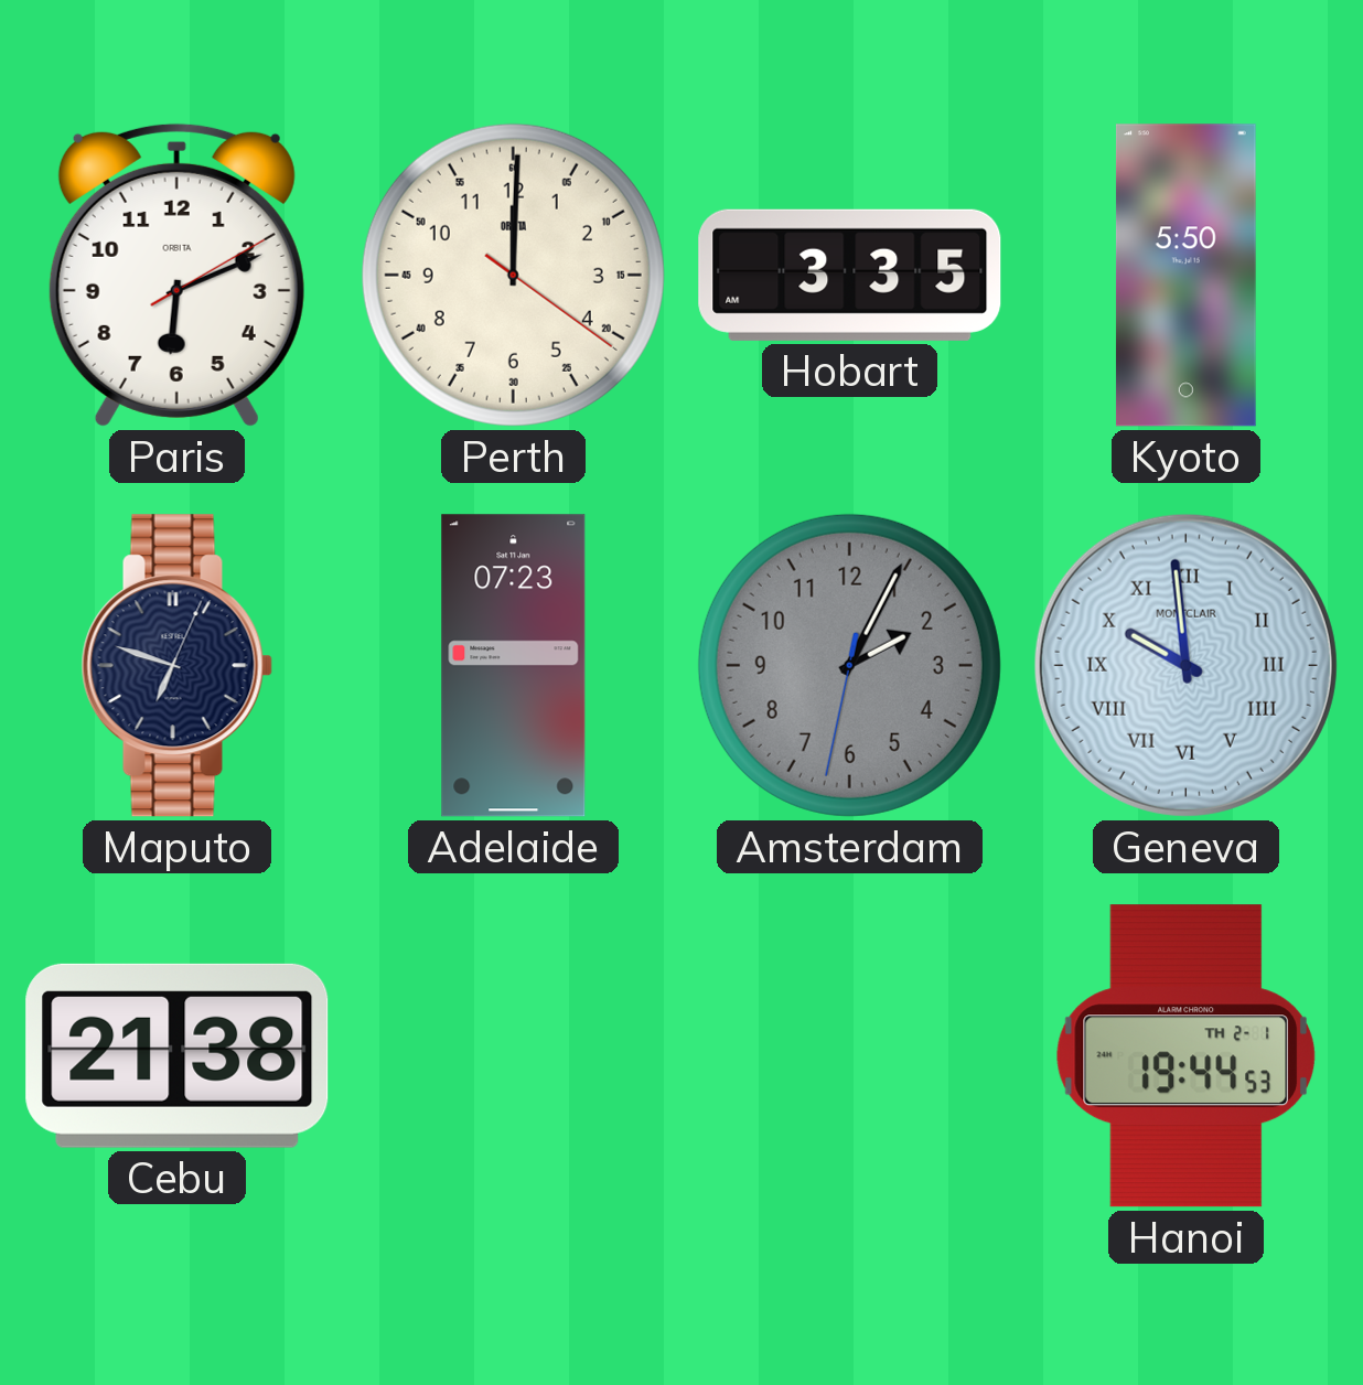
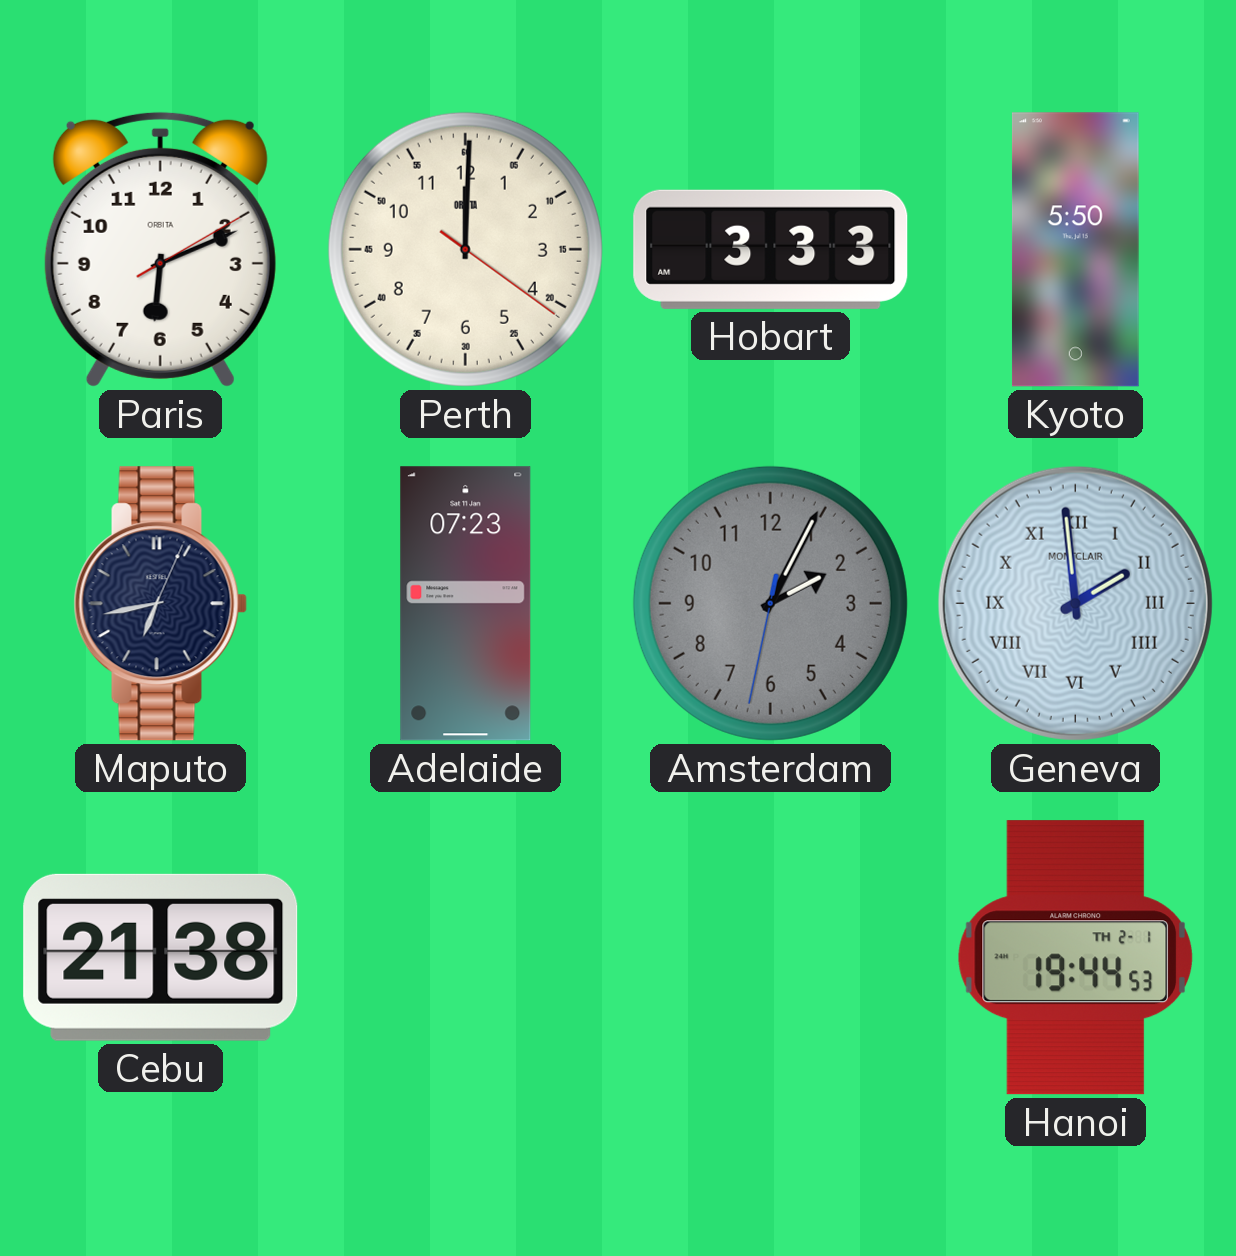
Hobart: 3:35 -> 3:33
Maputo: 6:48 -> 6:43
Geneva: 9:59 -> 1:59
